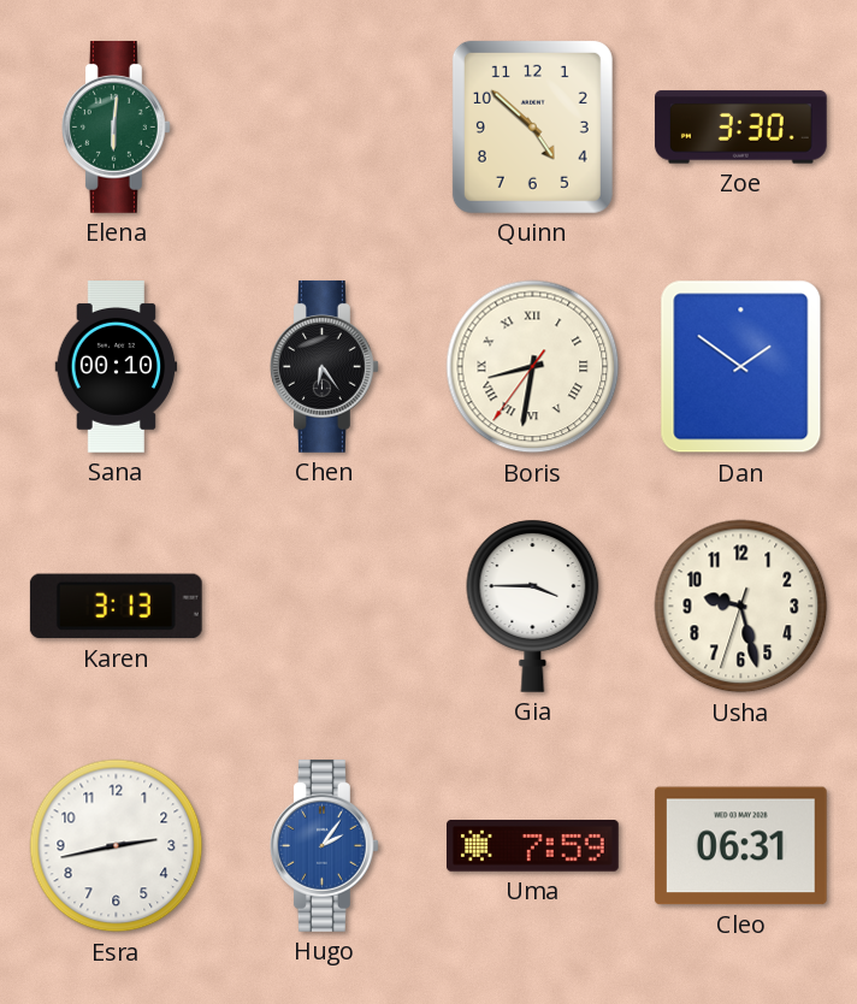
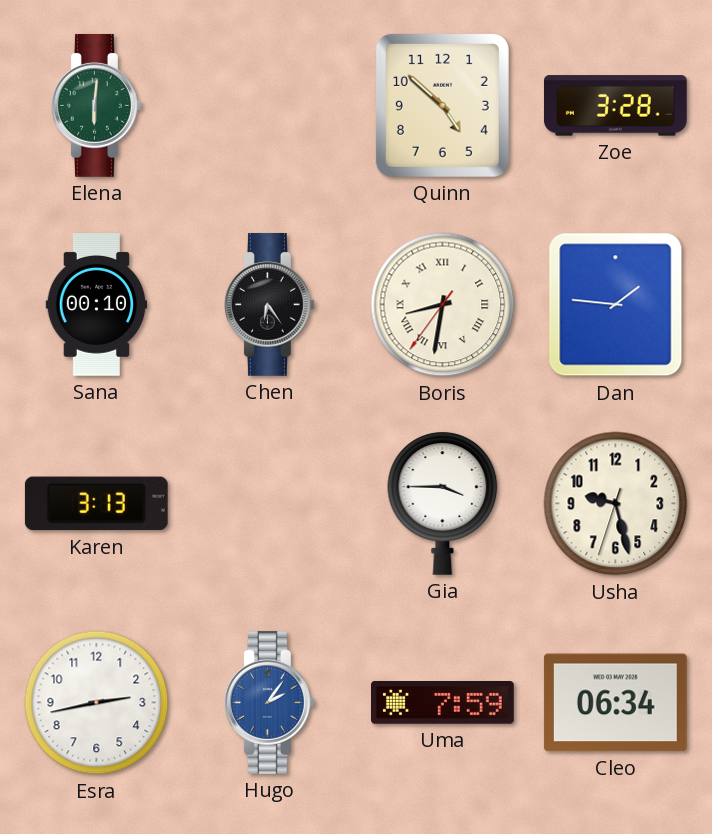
Zoe: 3:30 -> 3:28
Dan: 1:51 -> 1:46
Cleo: 06:31 -> 06:34
